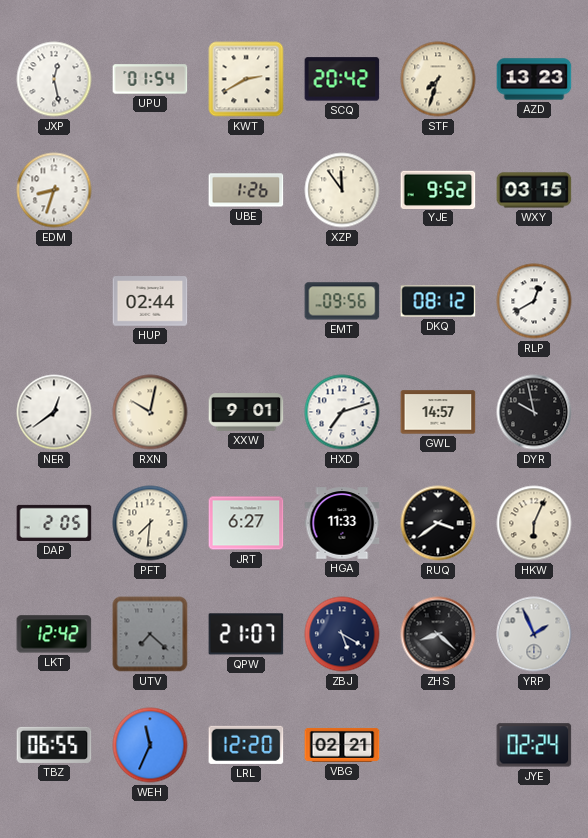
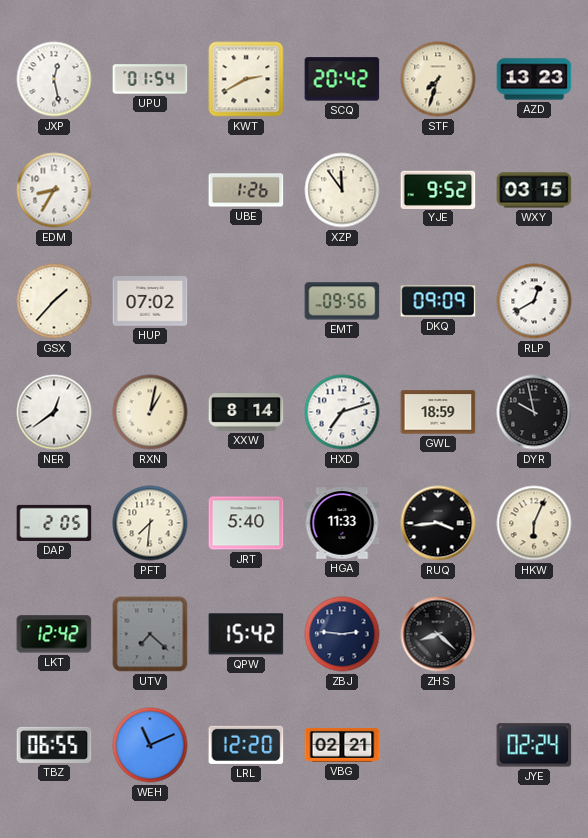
EDM: 8:33 -> 8:35
GSX: none -> 1:37
HUP: 02:44 -> 07:02
DKQ: 08:12 -> 09:09
RXN: 10:02 -> 1:02
XXW: 9:01 -> 8:14
GWL: 14:57 -> 18:59
JRT: 6:27 -> 5:40
RUQ: 3:39 -> 3:44
QPW: 21:07 -> 15:42
ZBJ: 5:20 -> 2:46
YRP: 1:56 -> none
WEH: 11:34 -> 11:11
